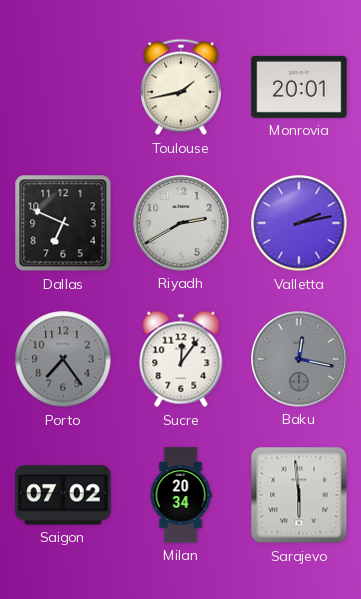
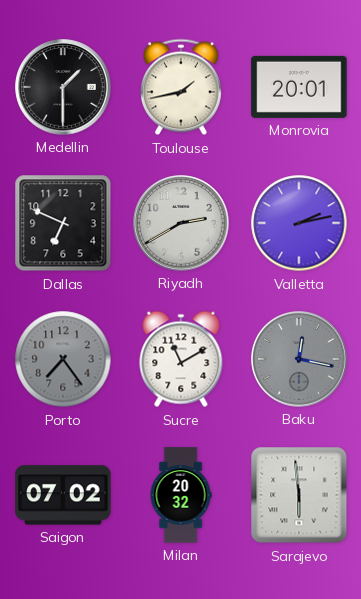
Medellin: none -> 1:30
Sucre: 12:06 -> 11:10
Milan: 20:34 -> 20:32
